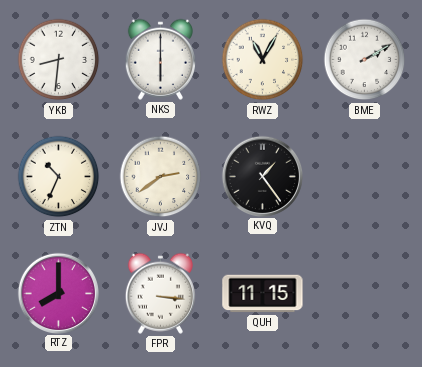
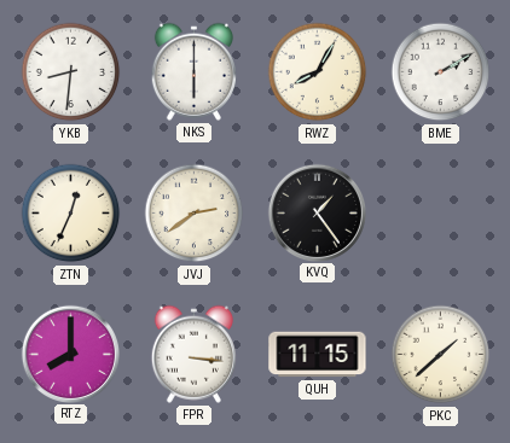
RWZ: 11:05 -> 8:05
ZTN: 10:34 -> 12:34
PKC: none -> 1:38
